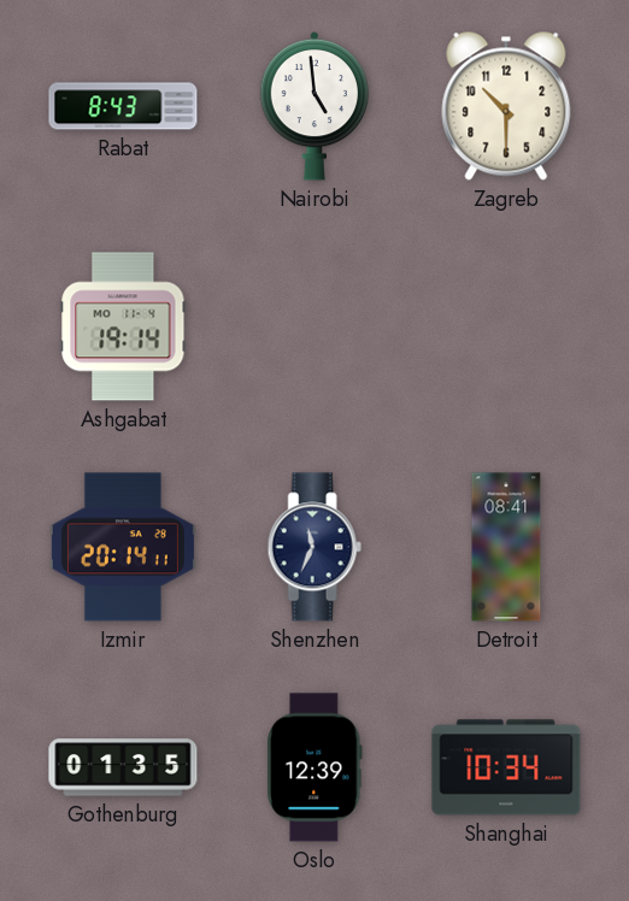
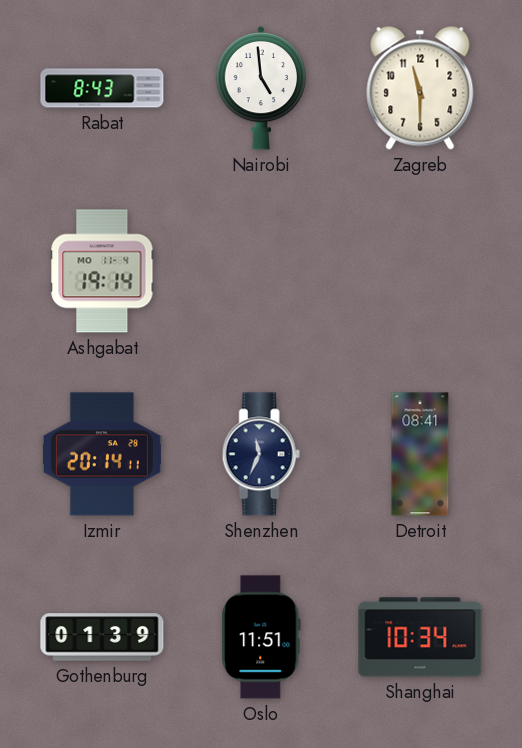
Zagreb: 10:30 -> 11:30
Gothenburg: 01:35 -> 01:39
Oslo: 12:39 -> 11:51
